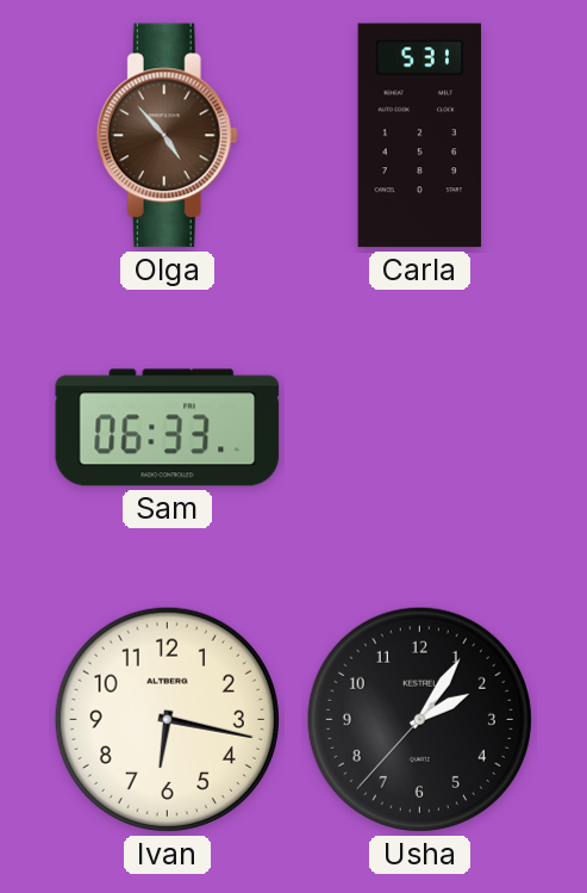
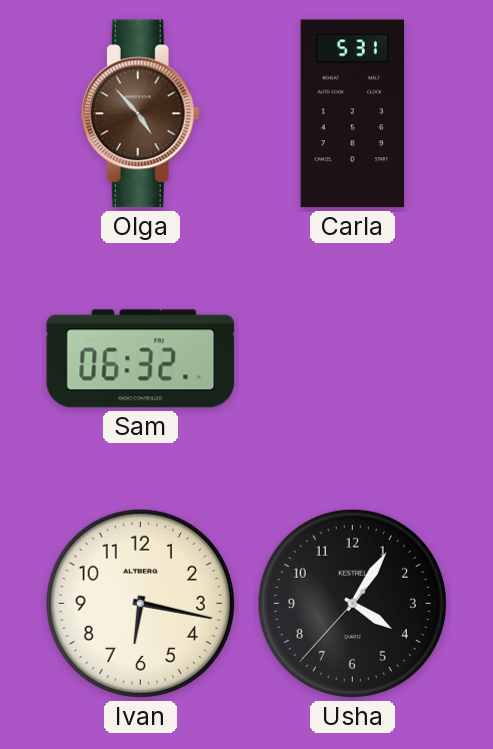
Sam: 06:33 -> 06:32
Usha: 2:05 -> 4:05
